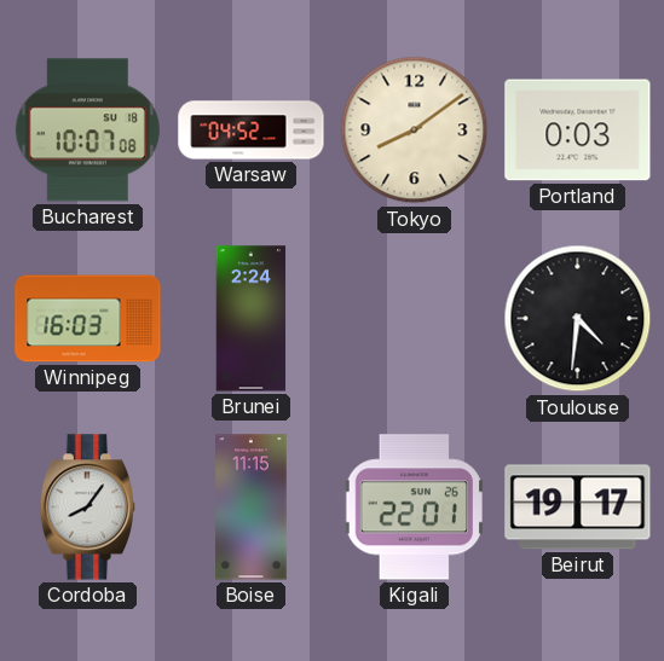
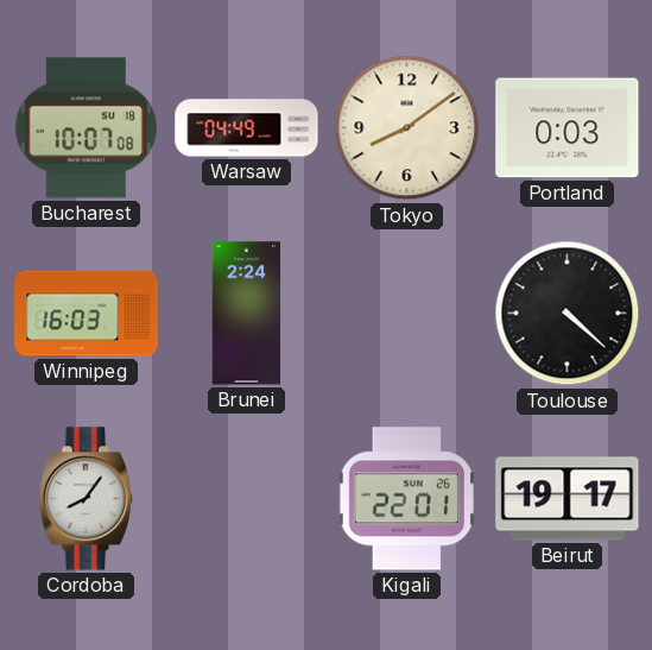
Warsaw: 04:52 -> 04:49
Toulouse: 4:31 -> 4:22
Boise: 11:15 -> none
